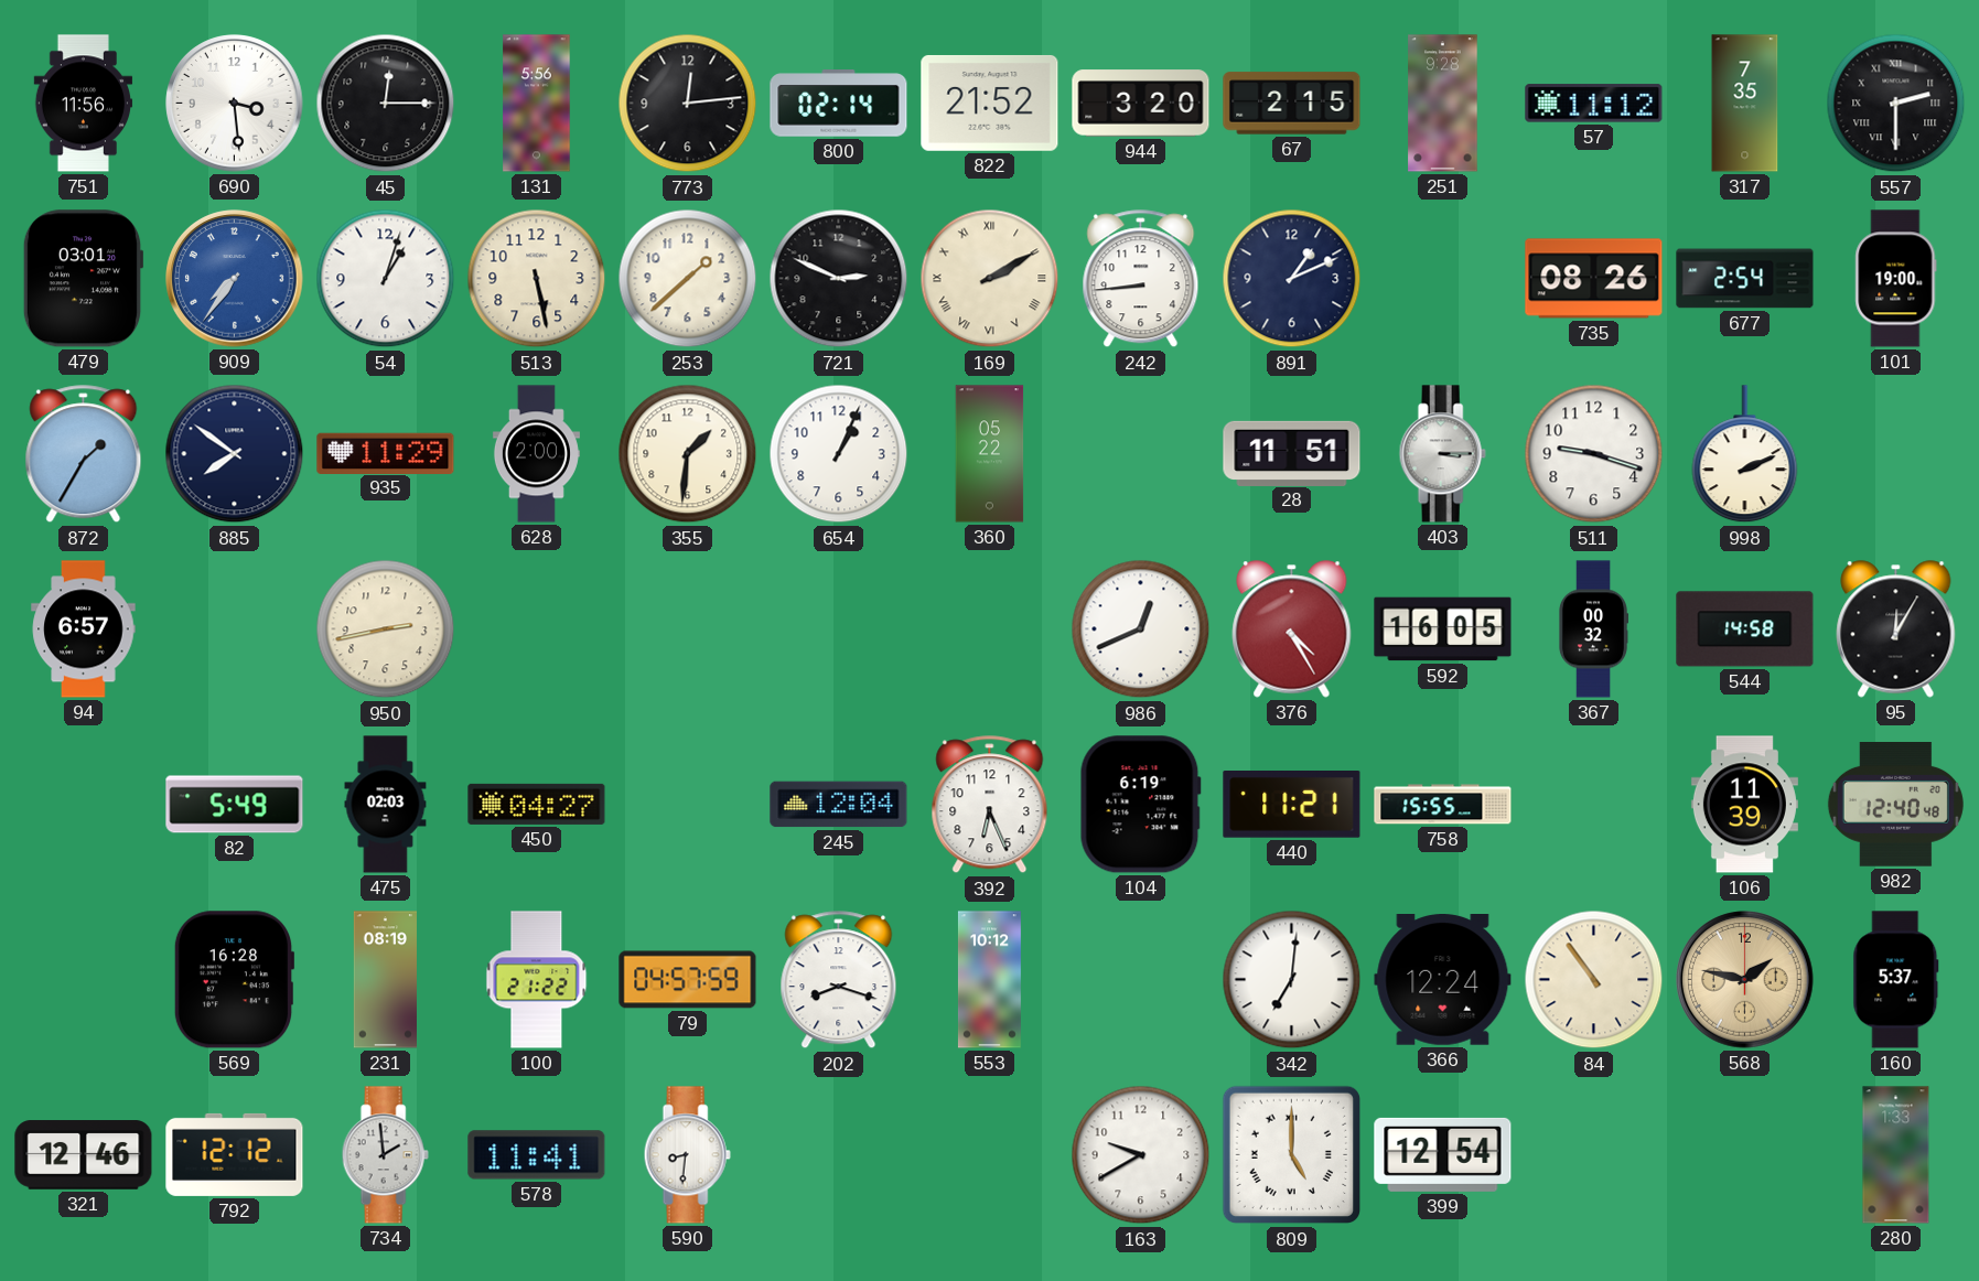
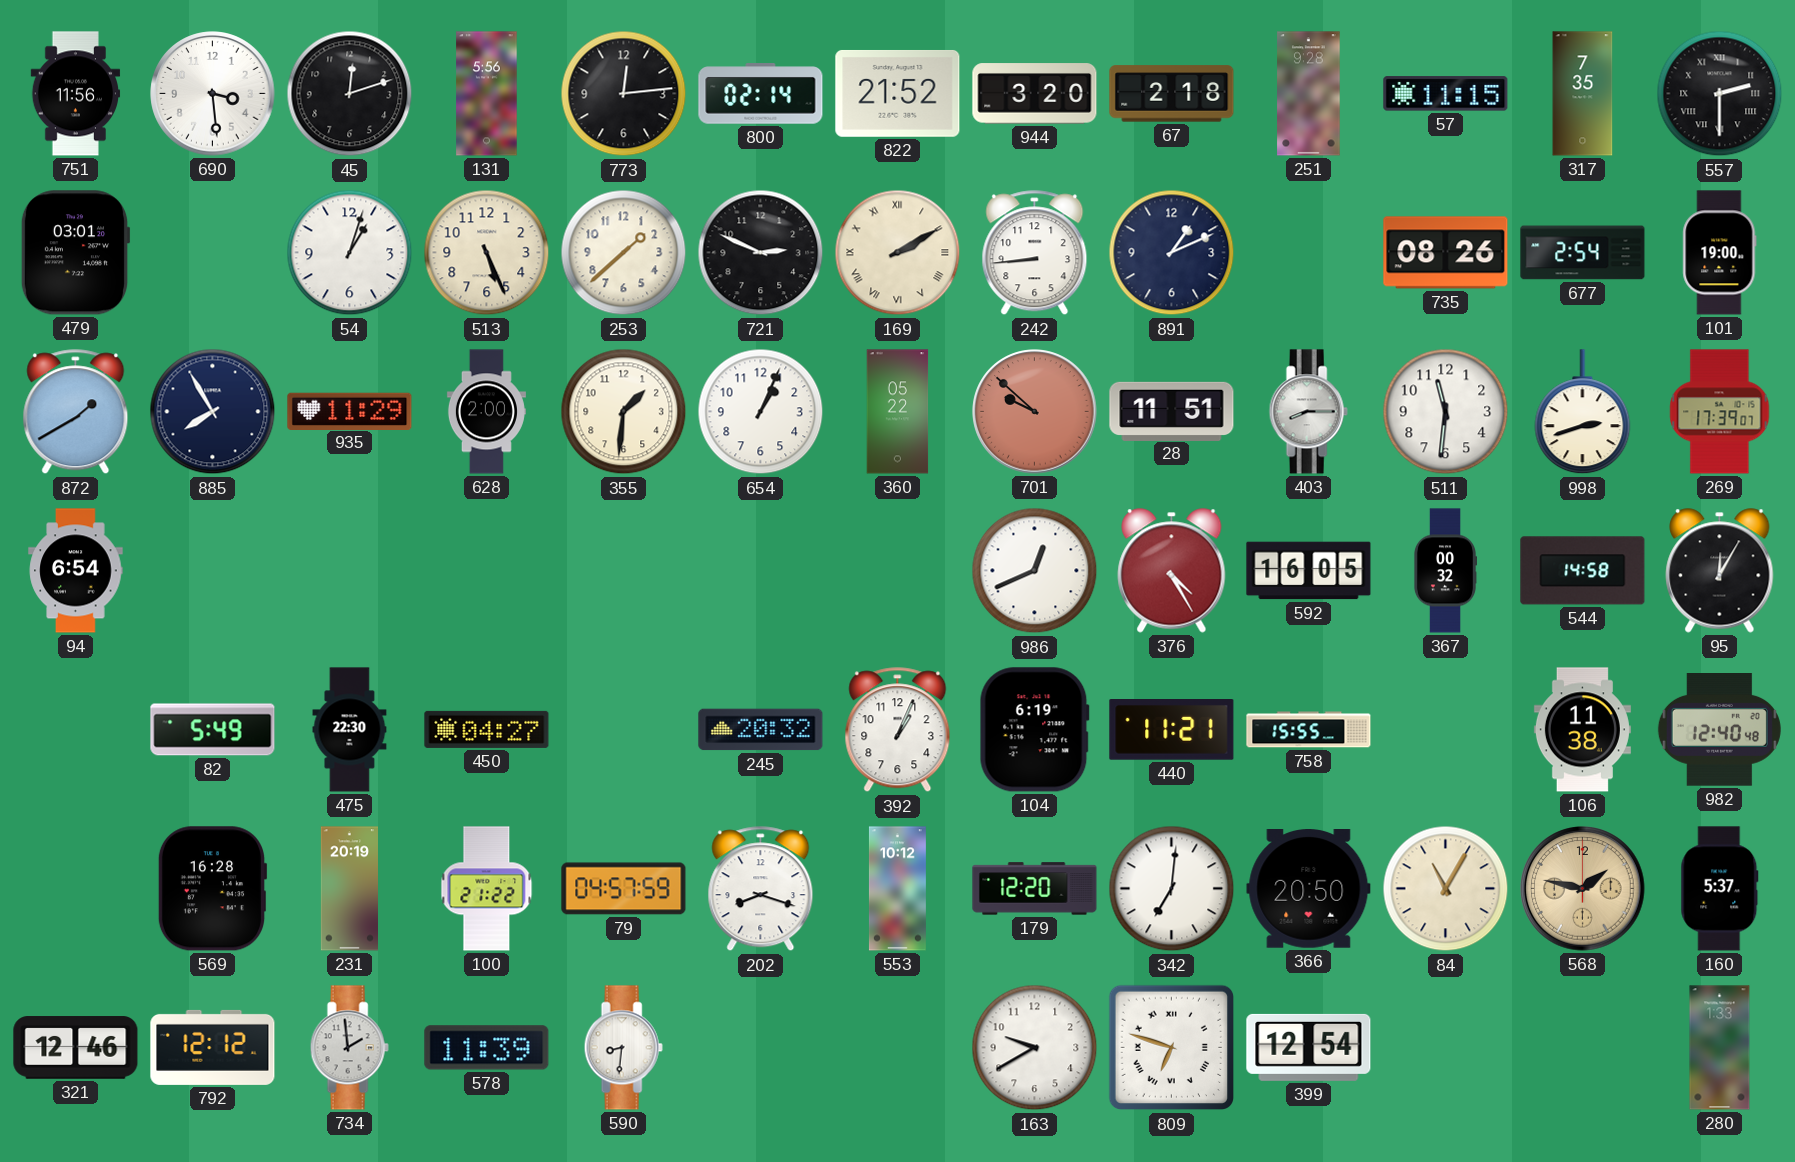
45: 12:15 -> 12:12
67: 2:15 -> 2:18
57: 11:12 -> 11:15
909: 7:36 -> none
513: 5:28 -> 5:26
872: 1:35 -> 1:40
885: 7:51 -> 7:55
701: none -> 9:52
403: 3:15 -> 8:15
511: 9:18 -> 11:31
998: 2:11 -> 2:42
269: none -> 17:39
94: 6:57 -> 6:54
950: 2:43 -> none
475: 02:03 -> 22:30
245: 12:04 -> 20:32
392: 6:26 -> 1:04
106: 11:39 -> 11:38
231: 08:19 -> 20:19
179: none -> 12:20
366: 12:24 -> 20:50
84: 10:54 -> 11:05
578: 11:41 -> 11:39
809: 5:00 -> 6:48
